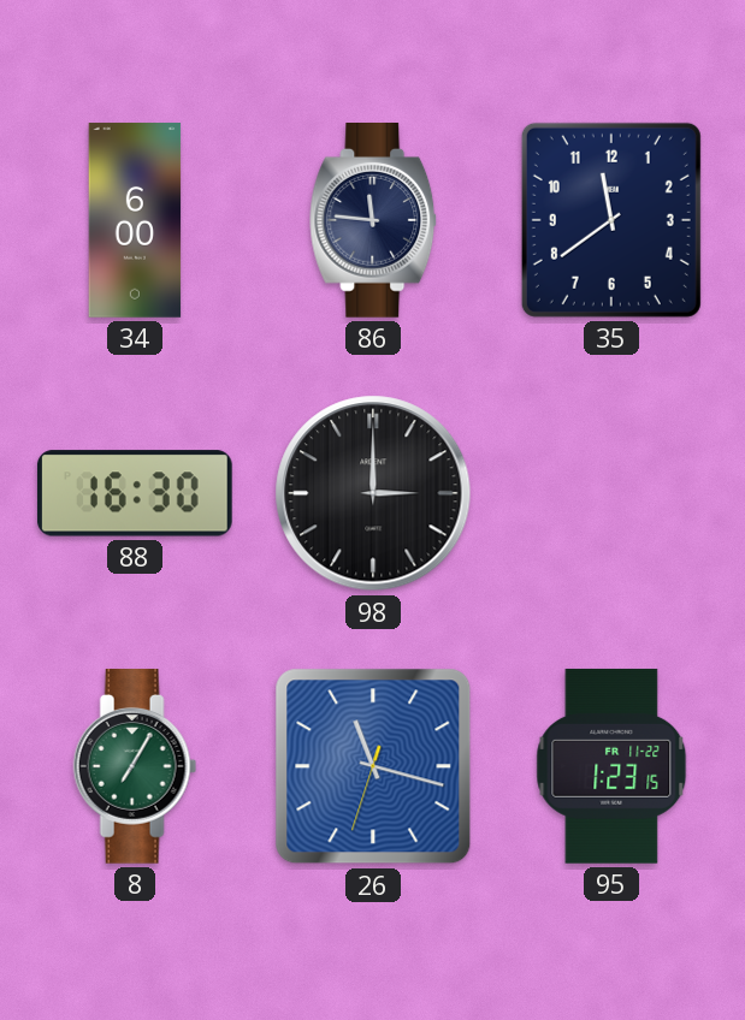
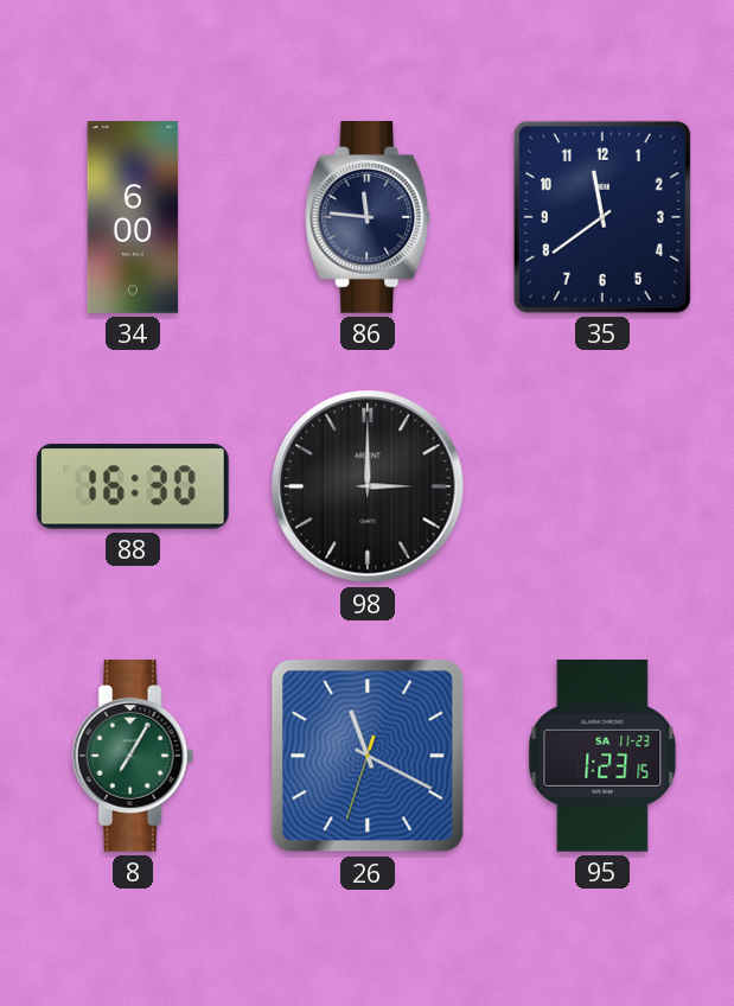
26: 11:17 -> 11:19
95 date: FR 11-22 -> SA 11-23
